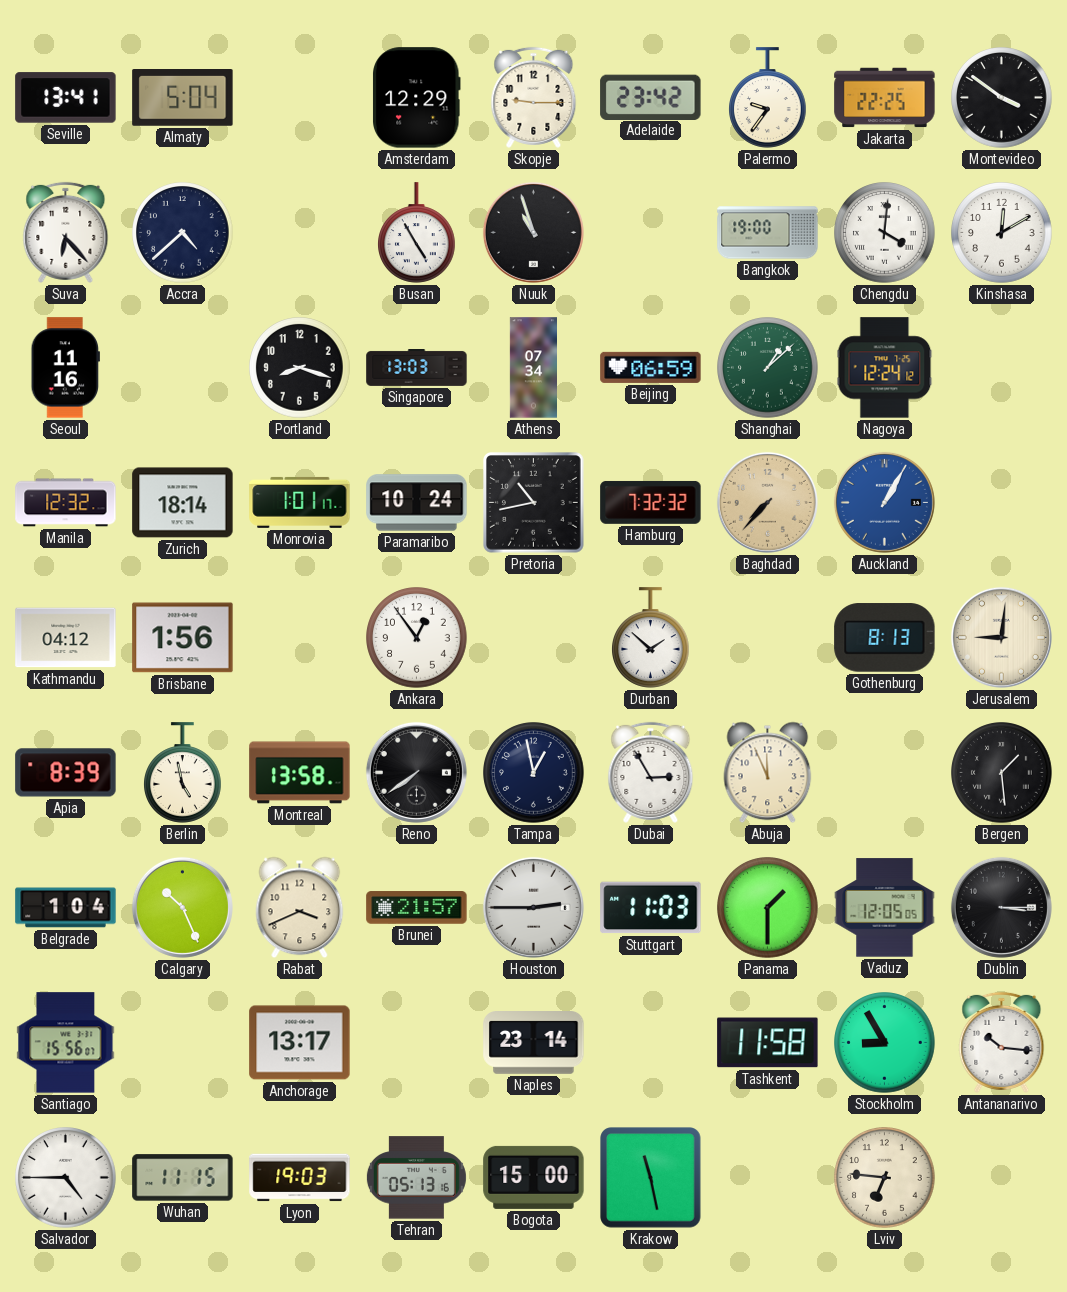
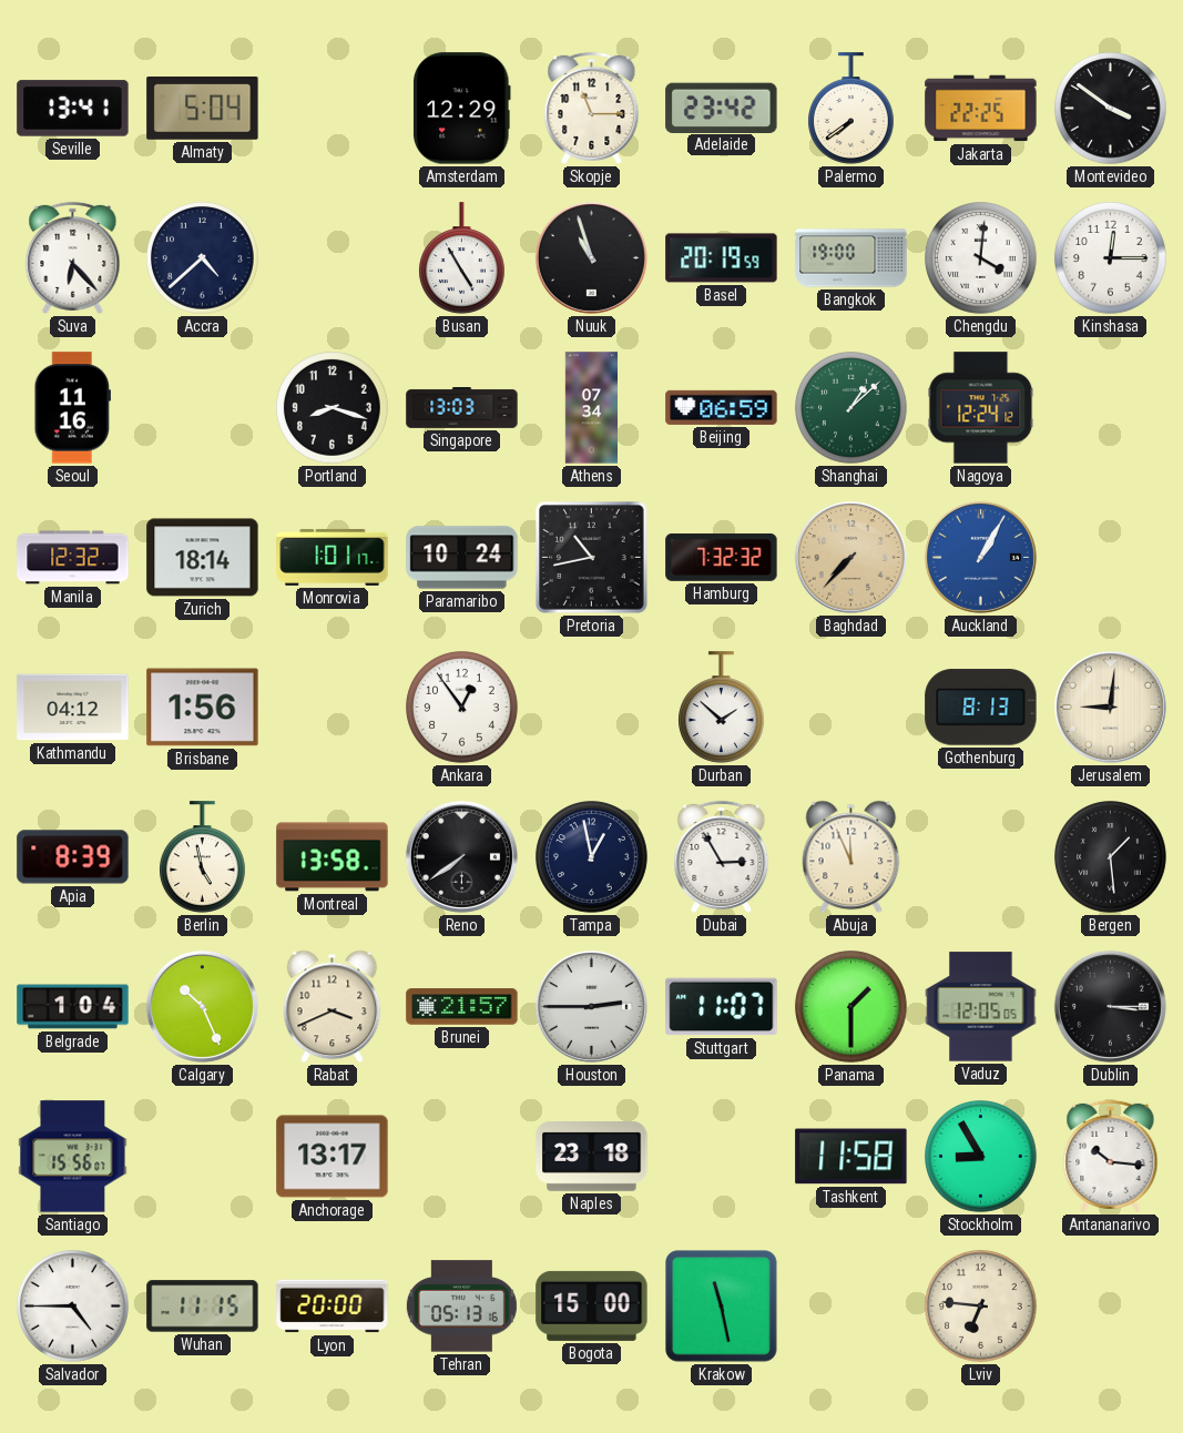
Skopje: 9:15 -> 11:15
Palermo: 9:36 -> 7:39
Basel: none -> 20:19
Kinshasa: 12:10 -> 12:15
Stuttgart: 11:03 -> 11:07
Naples: 23:14 -> 23:18
Lyon: 19:03 -> 20:00
